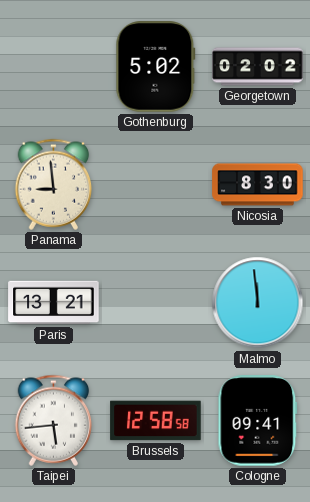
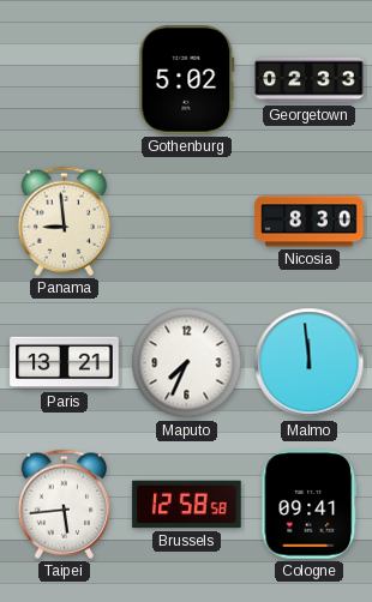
Georgetown: 02:02 -> 02:33
Maputo: none -> 7:34
